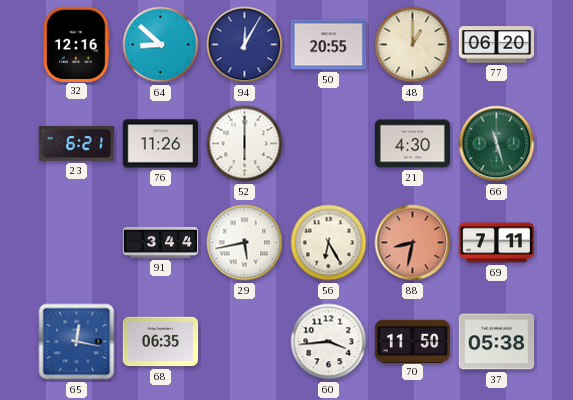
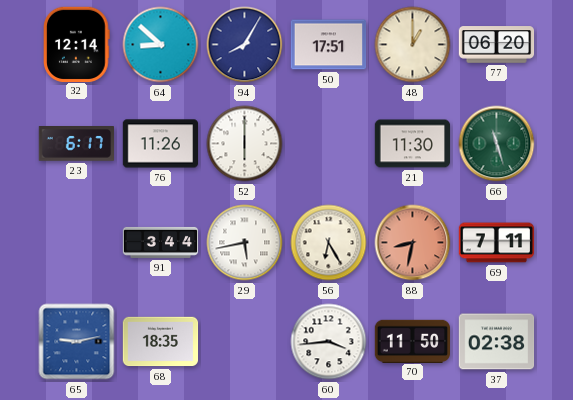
32: 12:16 -> 12:14
94: 12:05 -> 8:05
50: 20:55 -> 17:51
23: 6:21 -> 6:17
21: 4:30 -> 11:30
65: 12:17 -> 9:13
68: 06:35 -> 18:35
37: 05:38 -> 02:38
